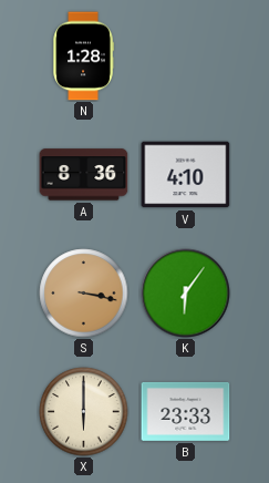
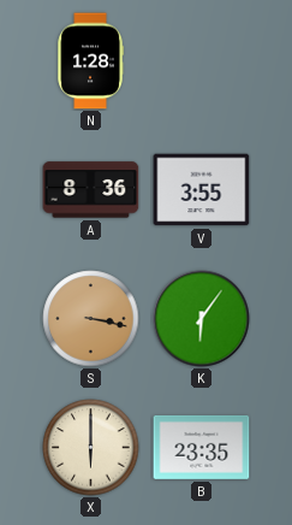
V: 4:10 -> 3:55
B: 23:33 -> 23:35
